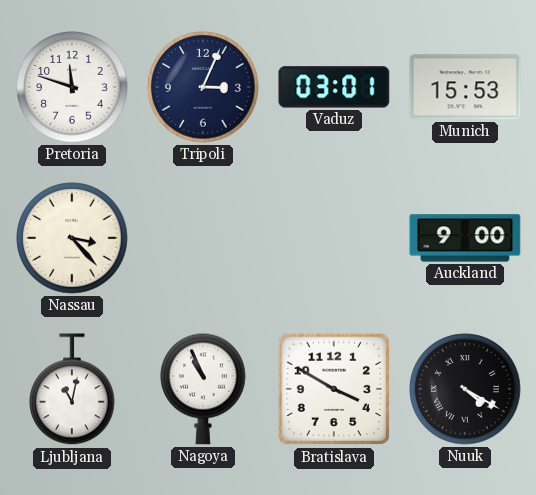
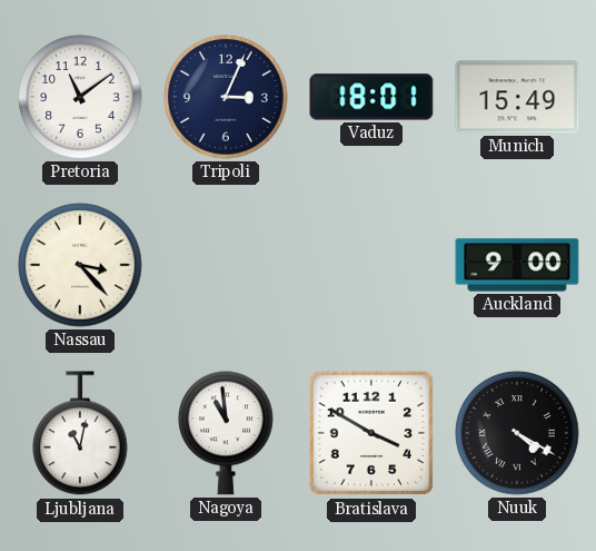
Pretoria: 11:48 -> 11:09
Vaduz: 03:01 -> 18:01
Munich: 15:53 -> 15:49
Nagoya: 10:56 -> 10:59
